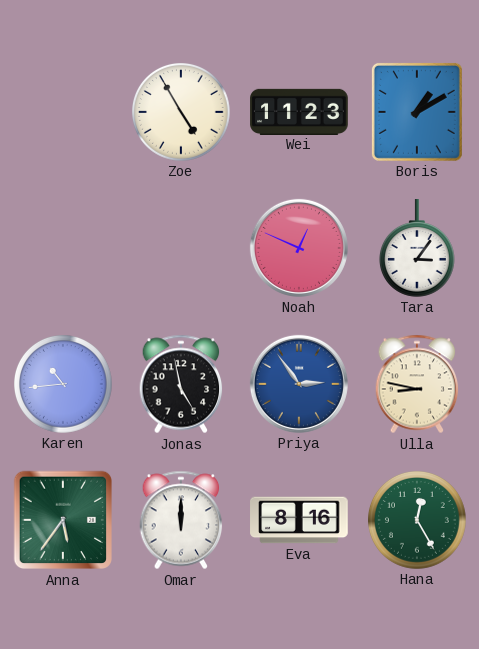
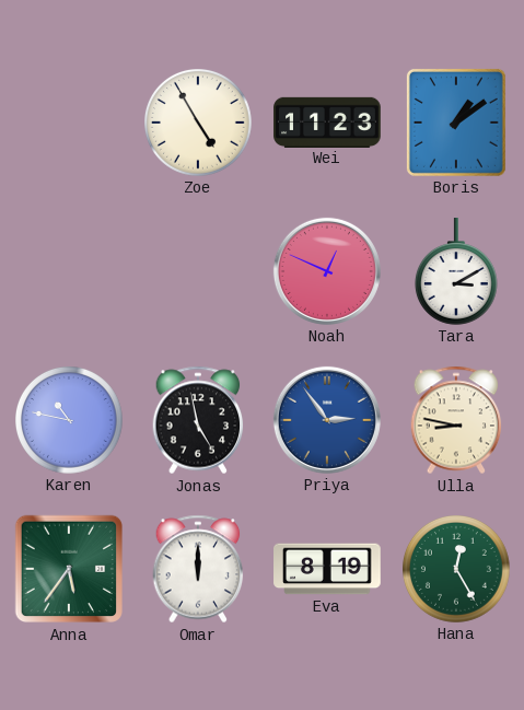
Boris: 1:10 -> 1:09
Tara: 3:06 -> 3:10
Karen: 10:44 -> 10:47
Eva: 8:16 -> 8:19
